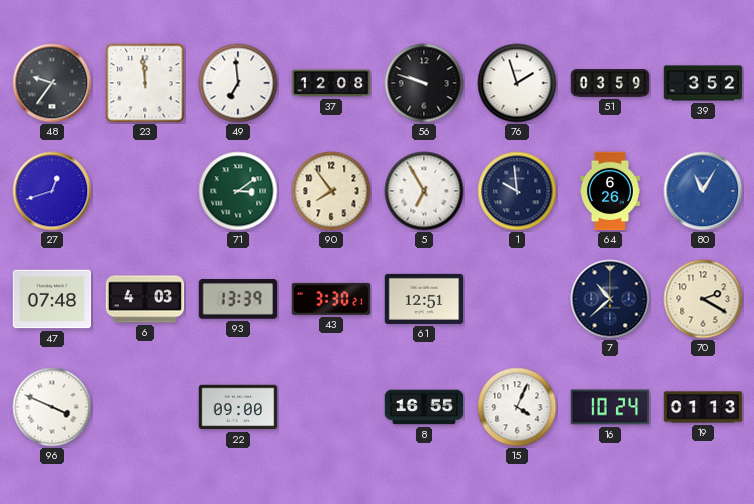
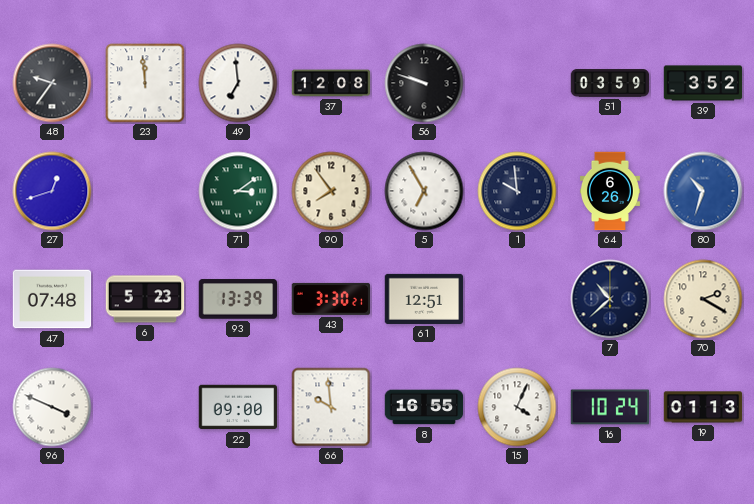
76: 1:57 -> none
80: 11:05 -> 10:33
6: 4:03 -> 5:23
66: none -> 9:59
